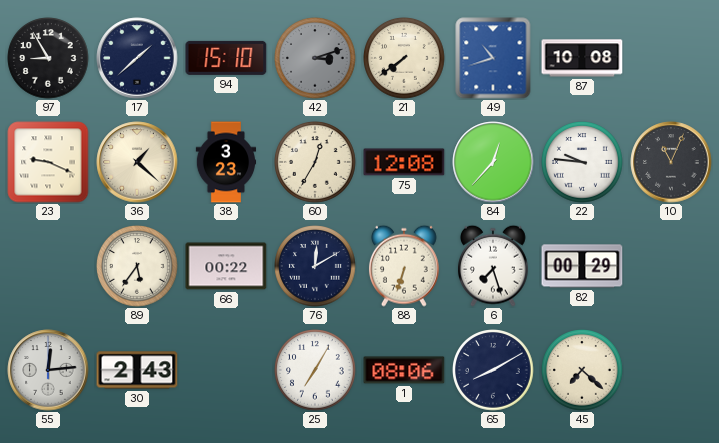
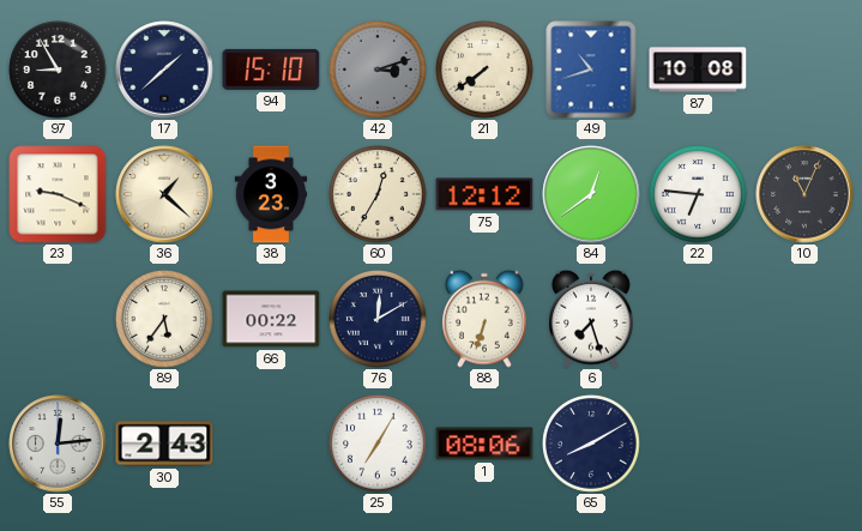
75: 12:08 -> 12:12
84: 12:37 -> 12:39
22: 9:46 -> 6:46
82: 00:29 -> none
45: 7:22 -> none
